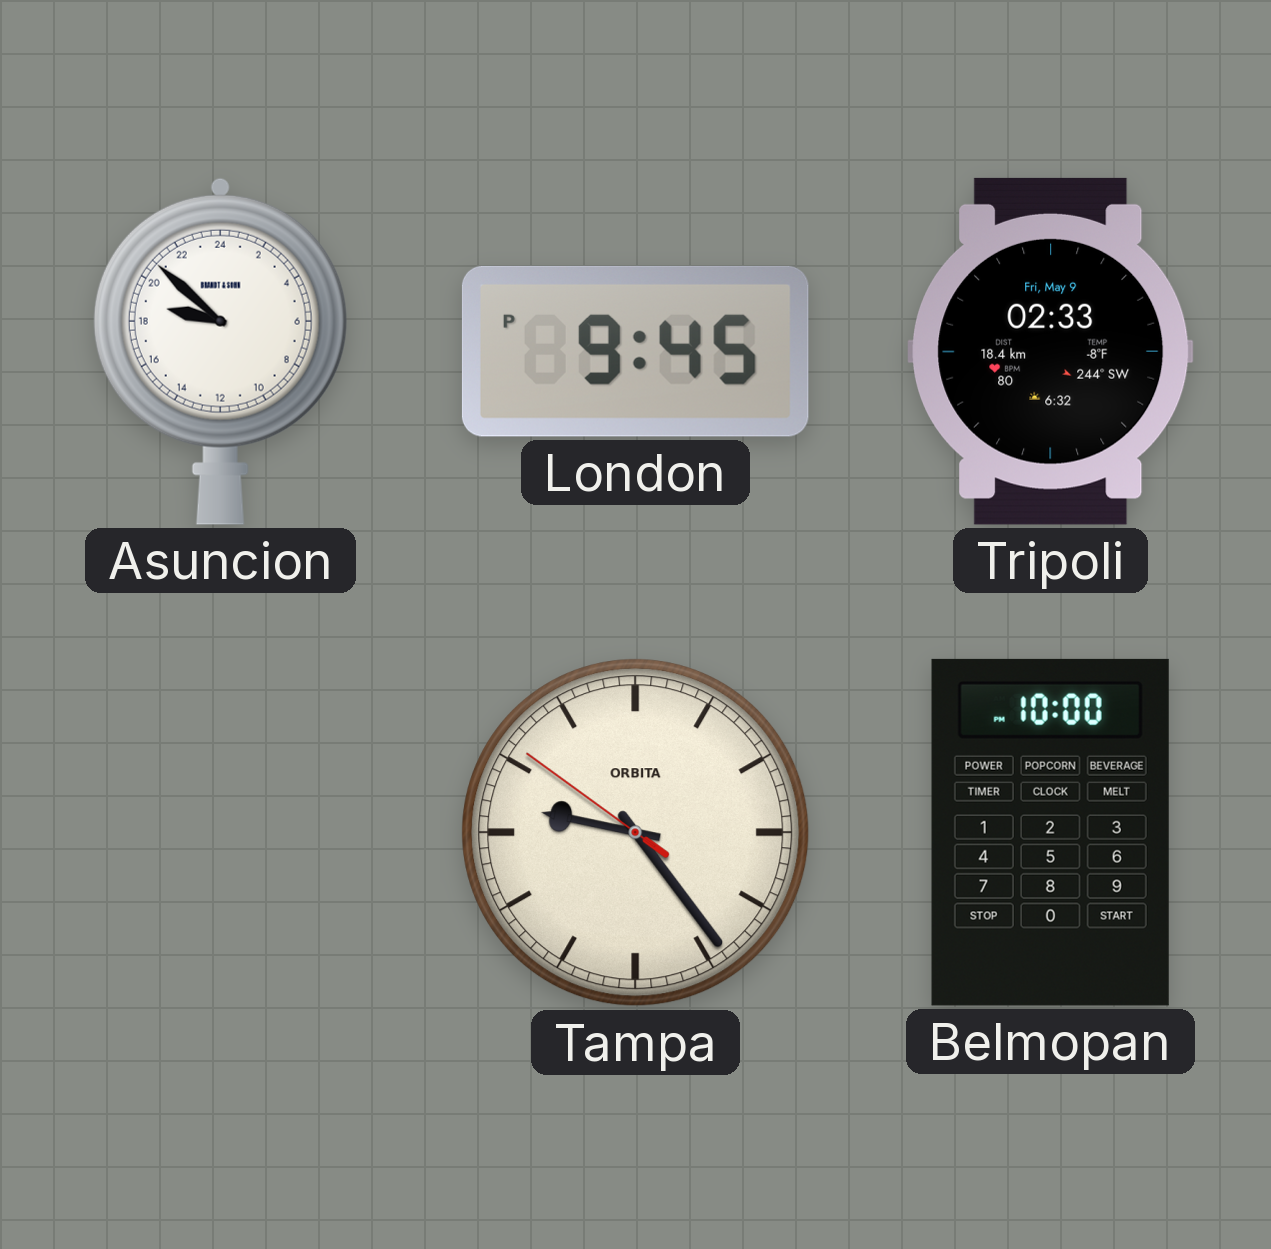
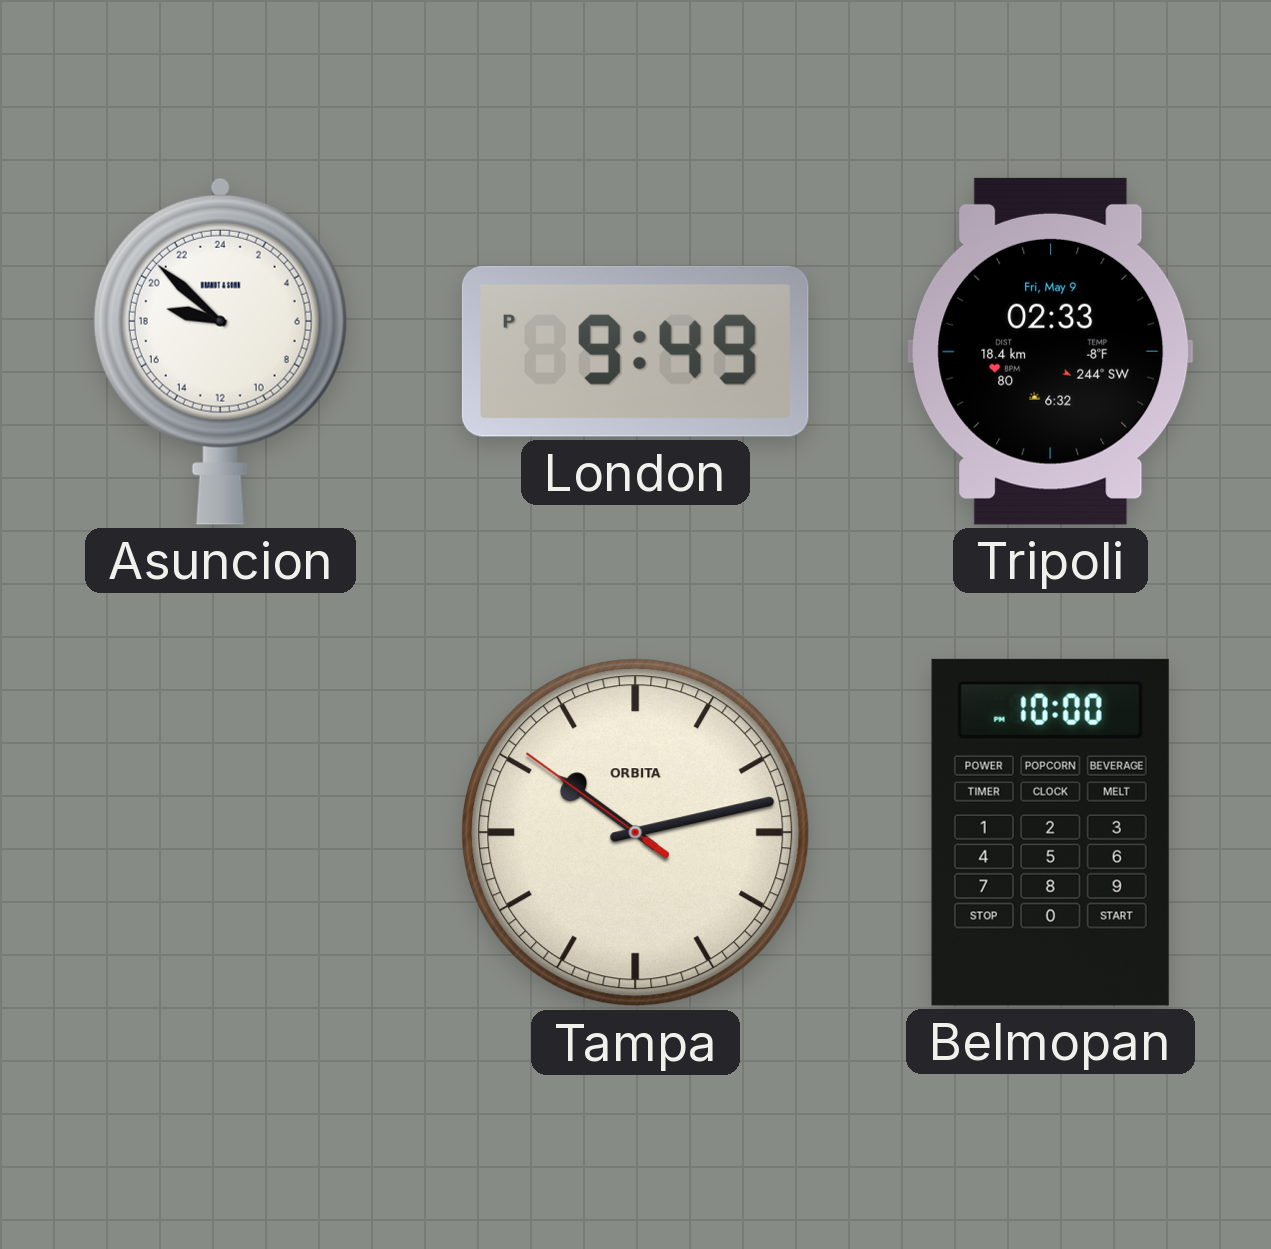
London: 9:45 -> 9:49
Tampa: 9:23 -> 10:12
